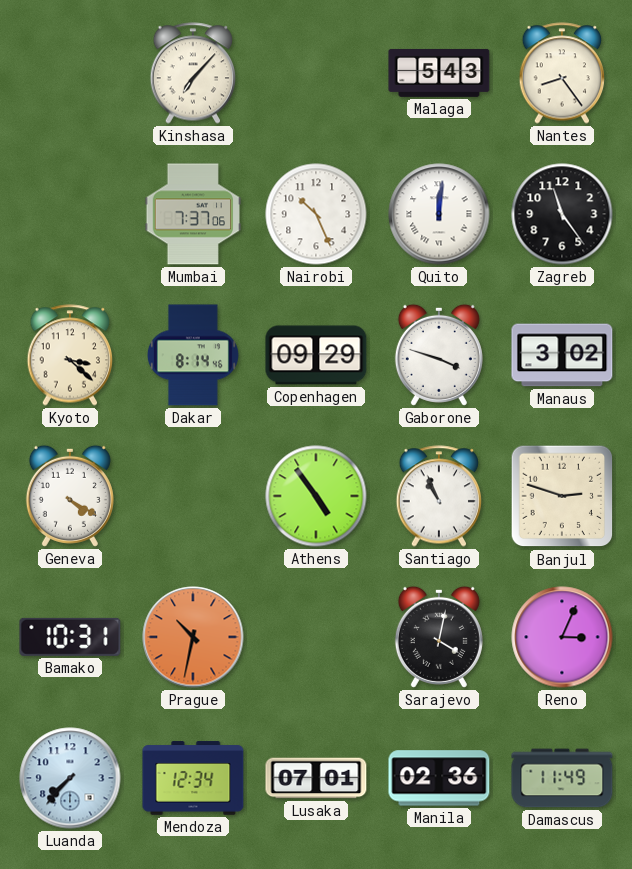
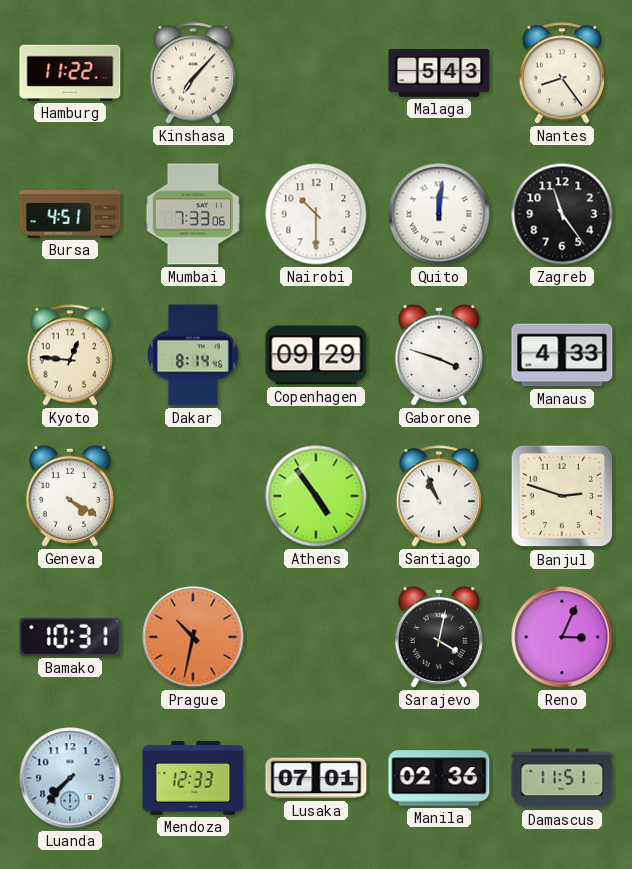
Hamburg: none -> 11:22
Bursa: none -> 4:51
Mumbai: 7:37 -> 7:33
Nairobi: 10:26 -> 10:30
Kyoto: 3:22 -> 12:46
Manaus: 3:02 -> 4:33
Mendoza: 12:34 -> 12:33
Damascus: 11:49 -> 11:51
